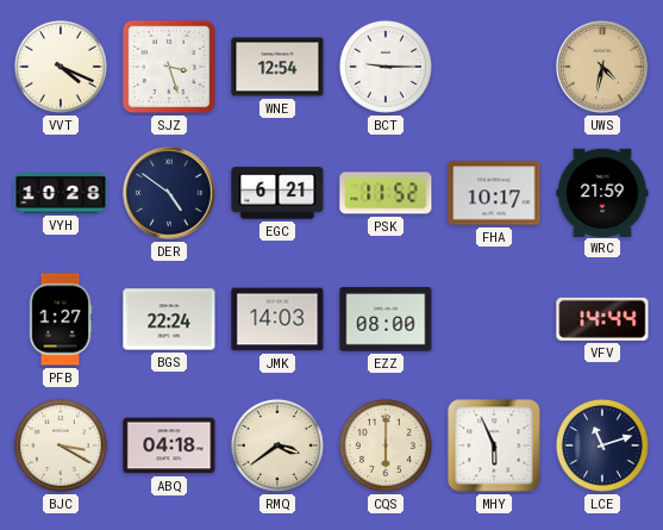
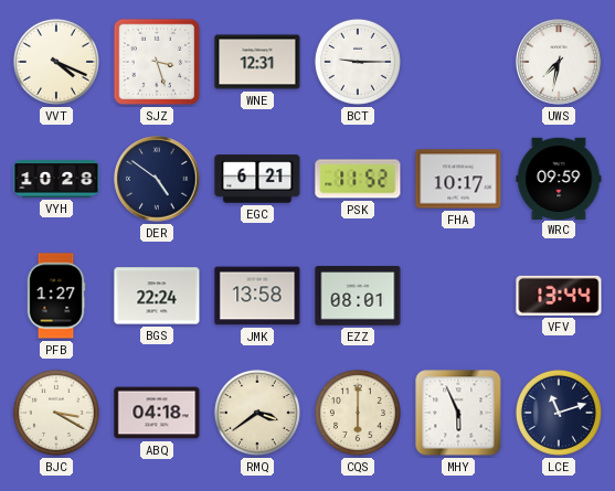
WNE: 12:54 -> 12:31
UWS: 4:32 -> 7:32
UWS dial: champagne -> white
WRC: 21:59 -> 09:59
JMK: 14:03 -> 13:58
EZZ: 08:00 -> 08:01
VFV: 14:44 -> 13:44
